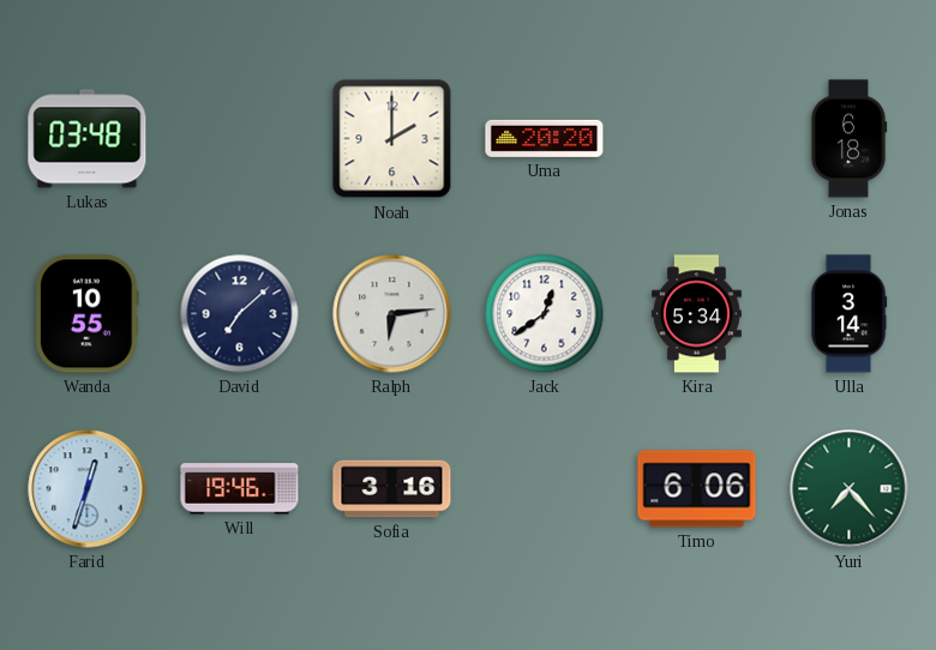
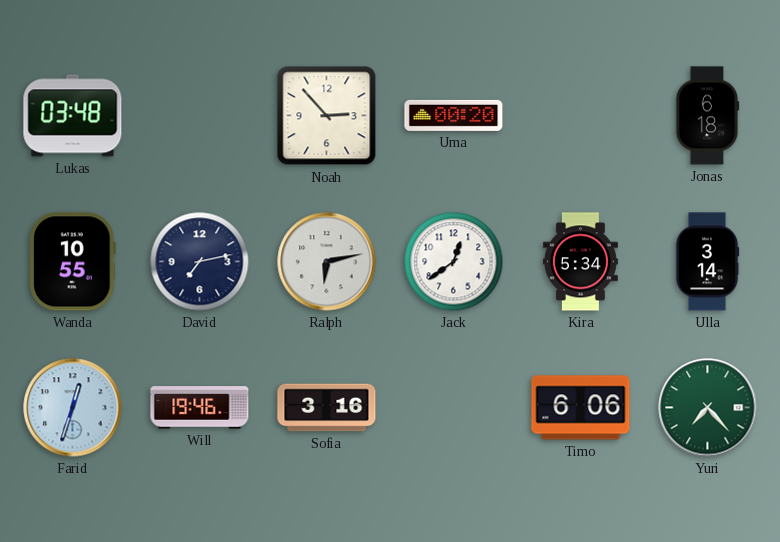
Noah: 2:00 -> 2:53
Uma: 20:20 -> 00:20
David: 7:08 -> 7:13
Ralph: 6:14 -> 6:13
